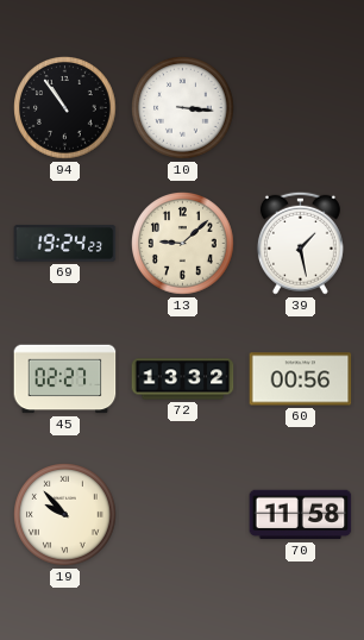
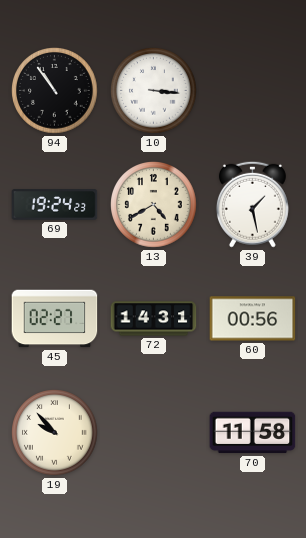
13: 9:08 -> 4:40
72: 13:32 -> 14:31
